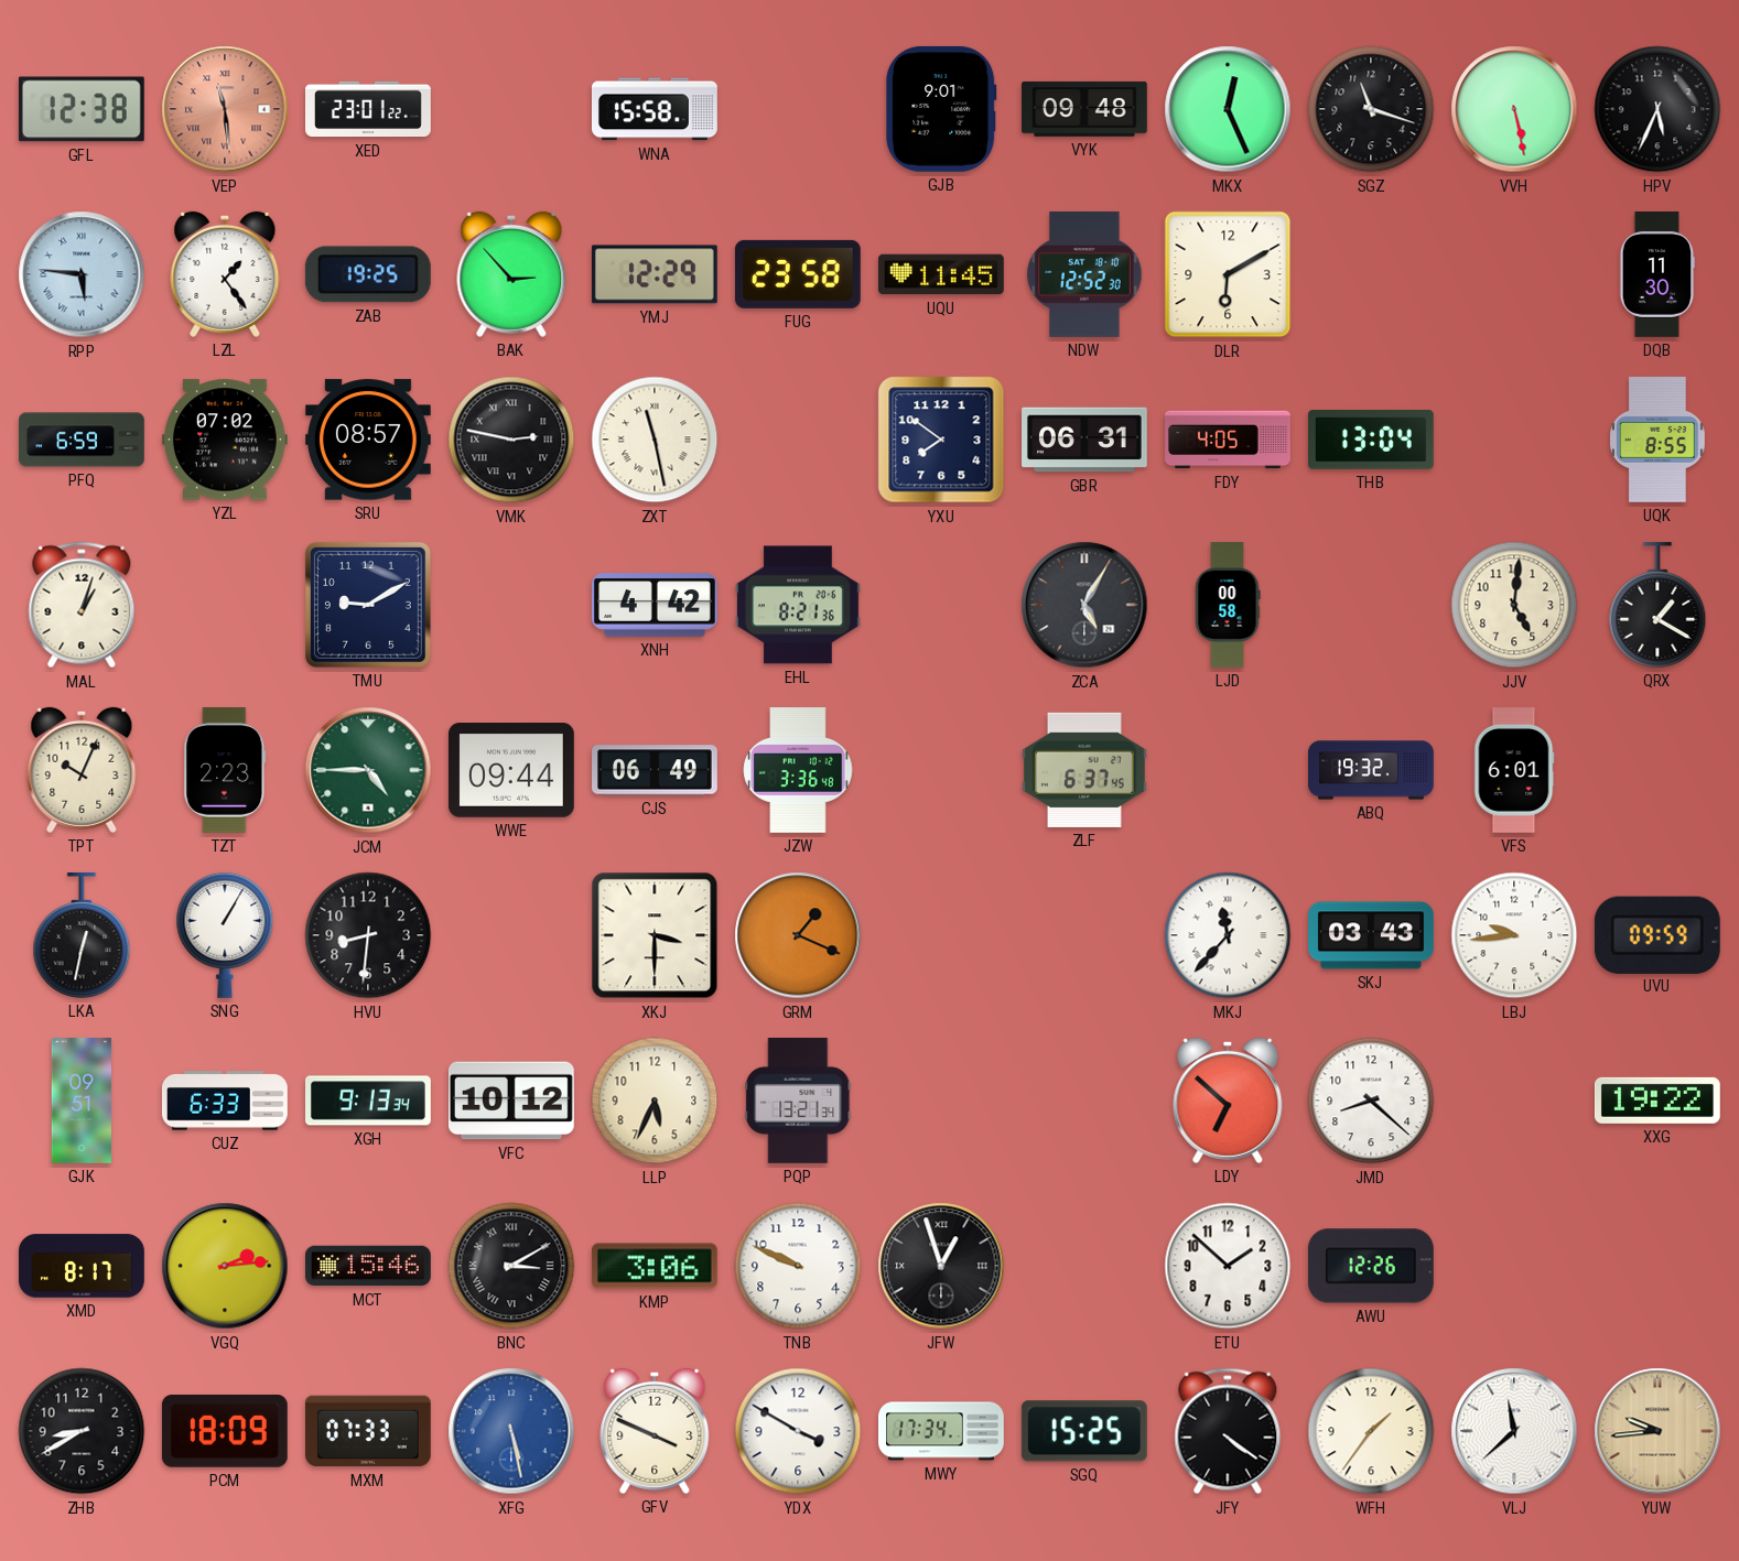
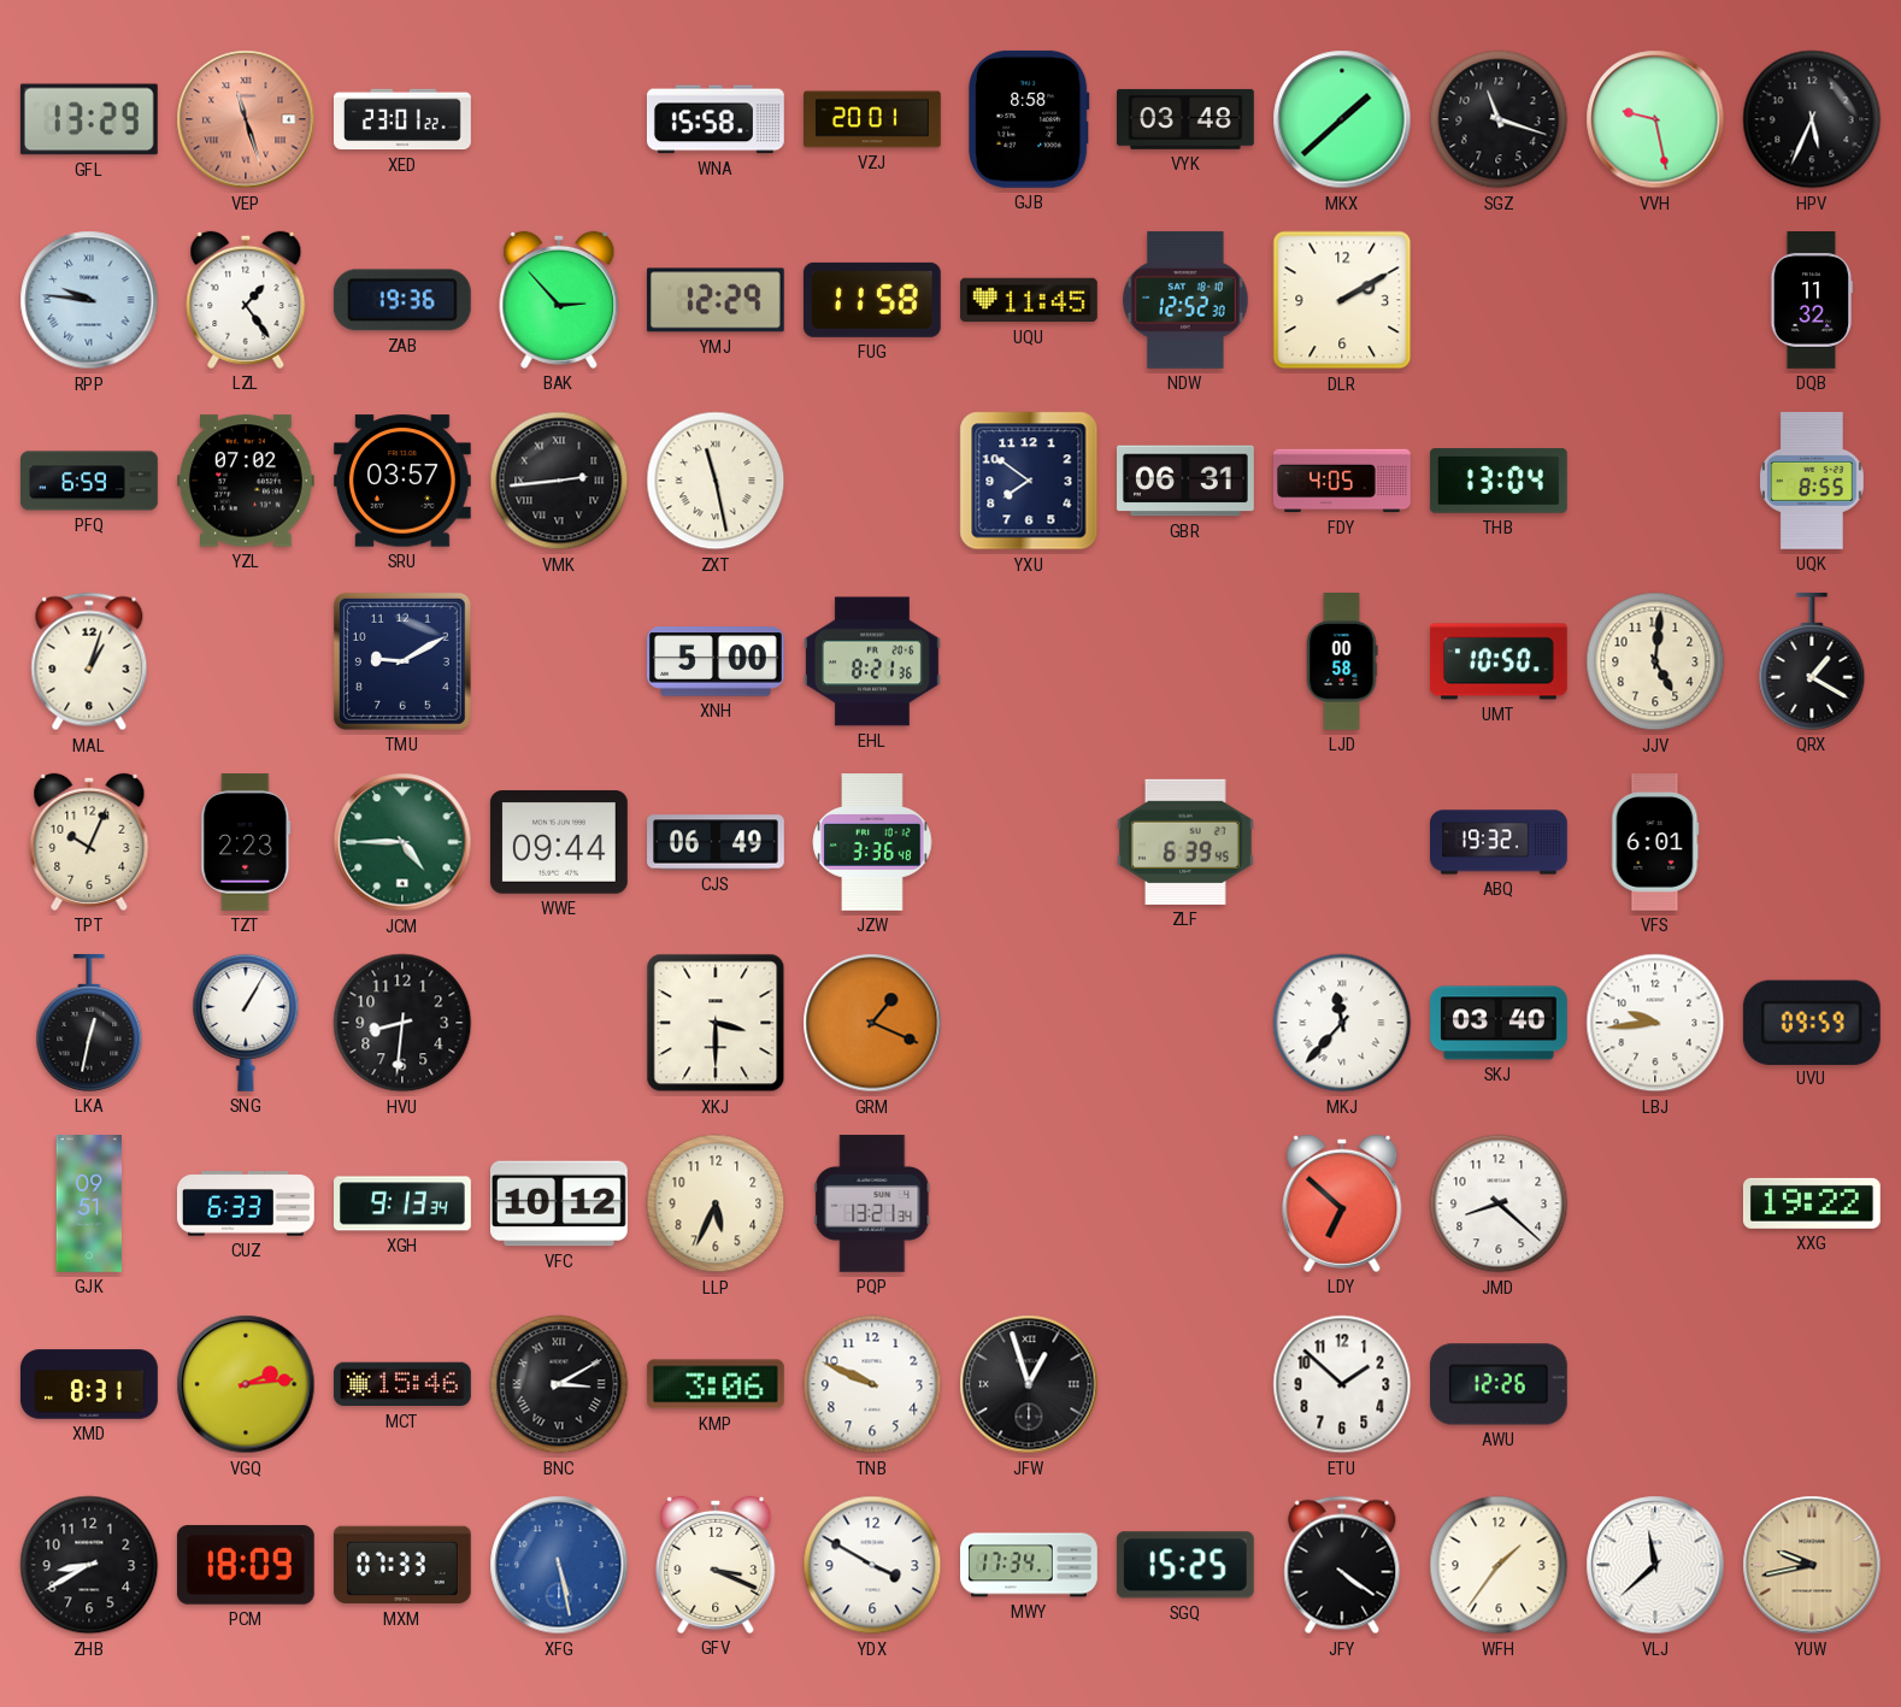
GFL: 12:38 -> 13:29
VEP: 11:29 -> 11:27
VZJ: none -> 20:01
GJB: 9:01 -> 8:58
VYK: 09:48 -> 03:48
MKX: 12:26 -> 1:38
VVH: 5:28 -> 9:28
RPP: 5:46 -> 9:46
ZAB: 19:25 -> 19:36
FUG: 23:58 -> 11:58
DLR: 6:10 -> 2:10
DQB: 11:30 -> 11:32
SRU: 08:57 -> 03:57
VMK: 2:47 -> 2:44
XNH: 4:42 -> 5:00
ZCA: 5:05 -> none
UMT: none -> 10:50
ZLF: 6:37 -> 6:39
SKJ: 03:43 -> 03:40
XMD: 8:17 -> 8:31
GFV: 3:49 -> 3:19
YUW: 9:44 -> 9:43
